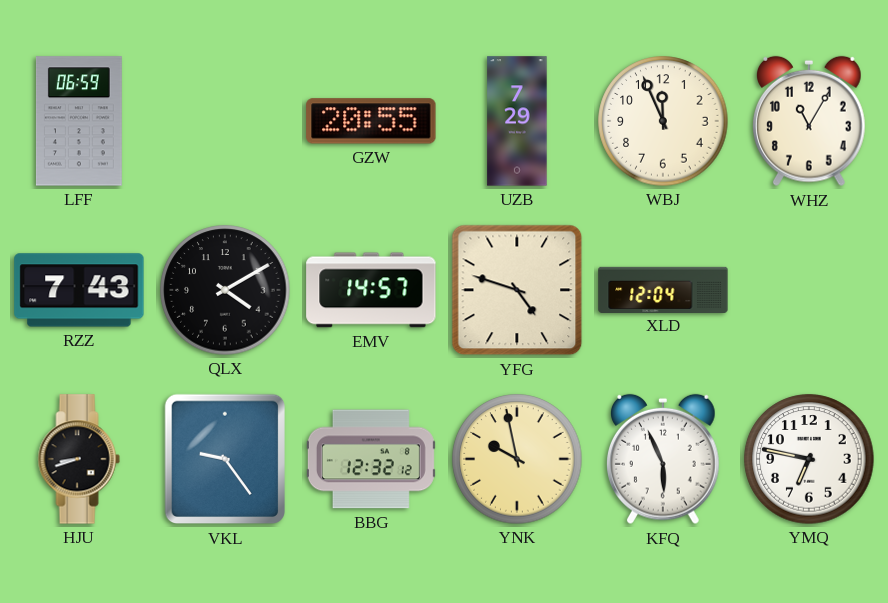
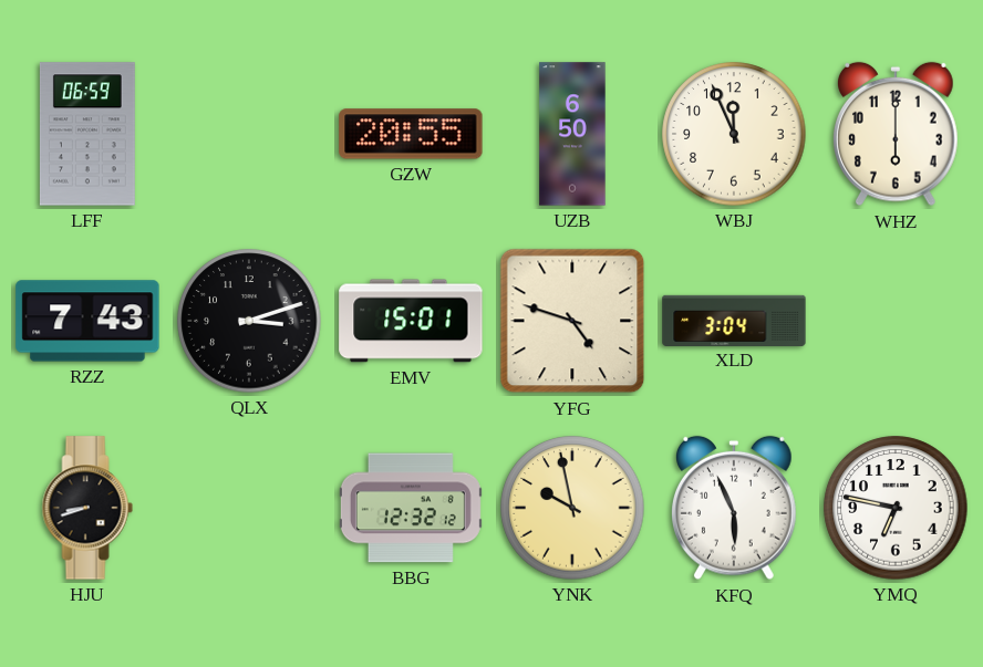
UZB: 7:29 -> 6:50
WHZ: 11:05 -> 6:00
QLX: 4:10 -> 3:12
EMV: 14:57 -> 15:01
XLD: 12:04 -> 3:04
VKL: 9:24 -> none
